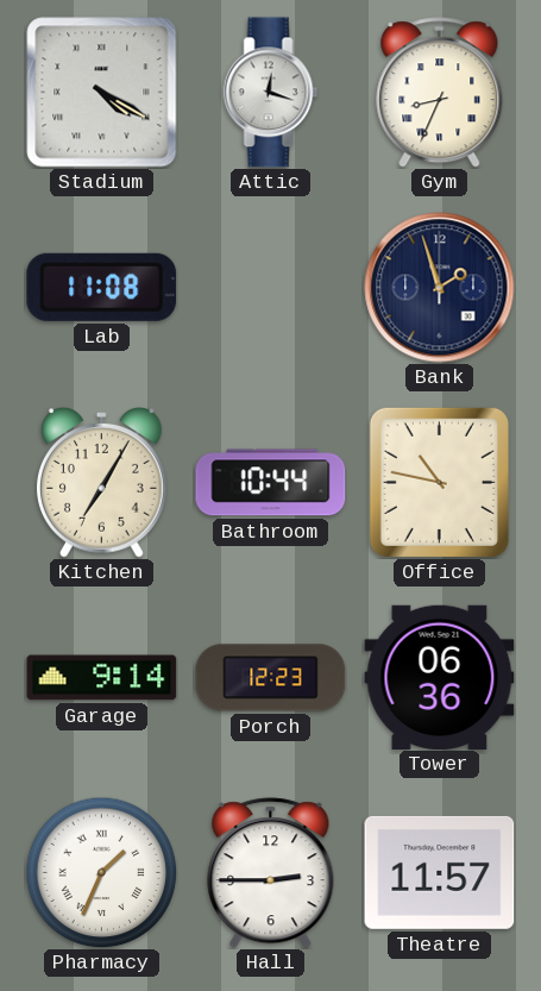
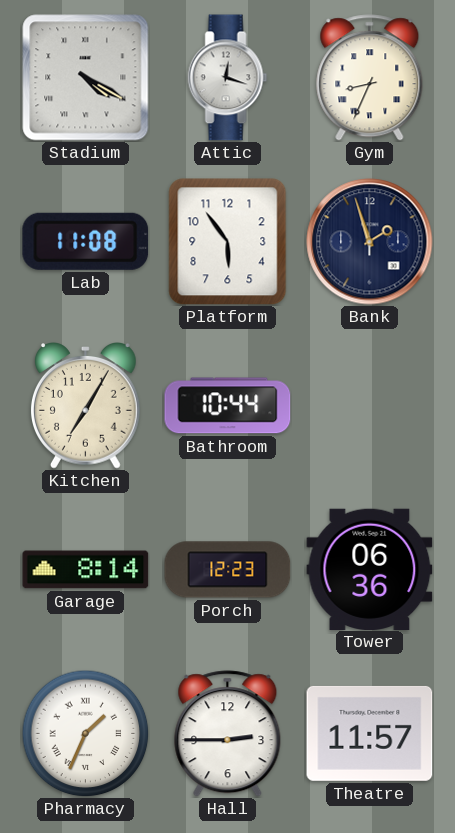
Platform: none -> 5:54
Office: 10:47 -> none
Garage: 9:14 -> 8:14
